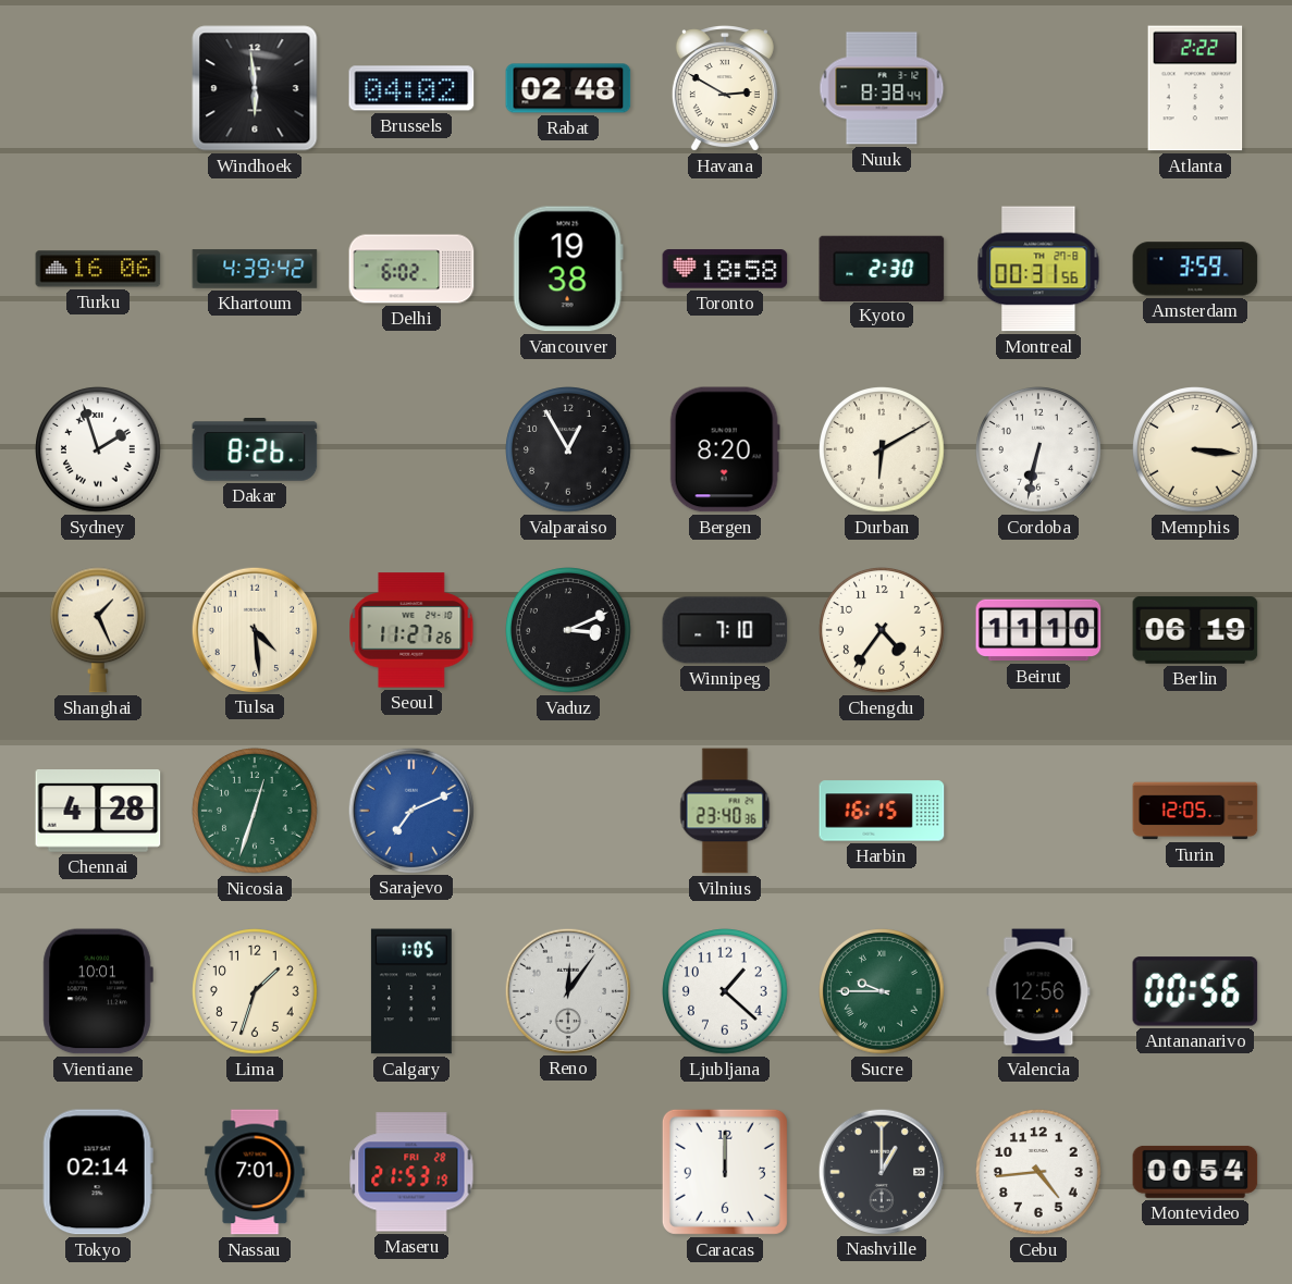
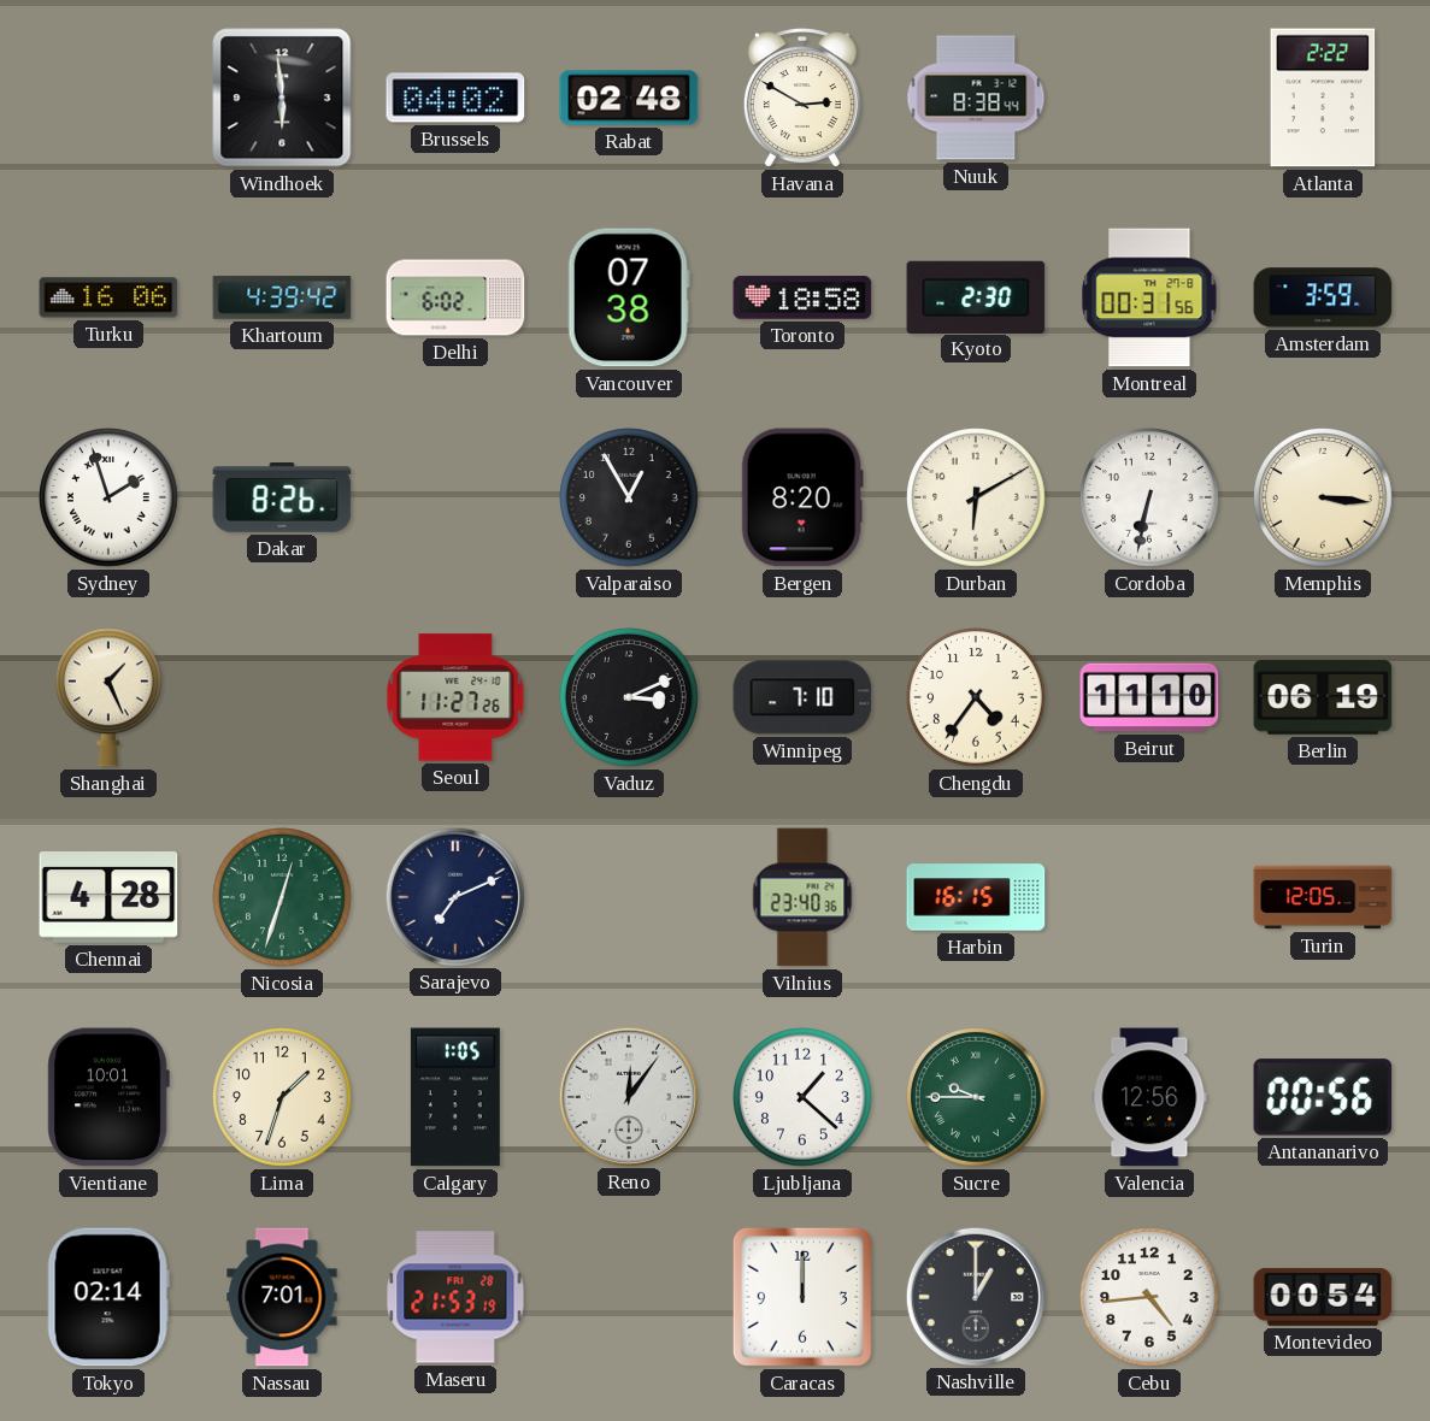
Vancouver: 19:38 -> 07:38
Tulsa: 4:29 -> none
Sarajevo dial: blue -> navy
